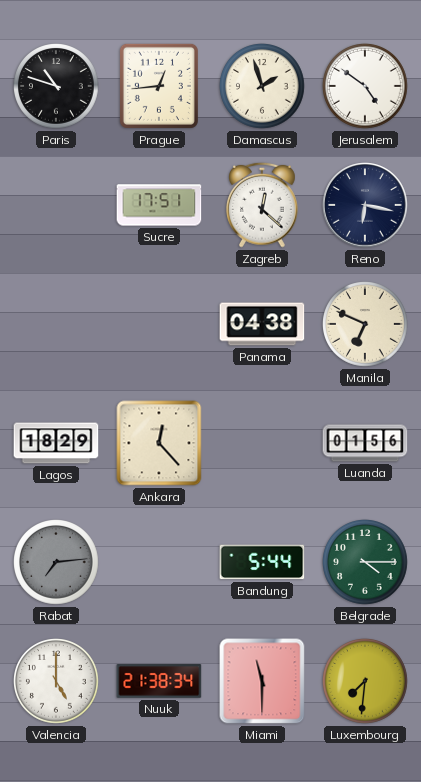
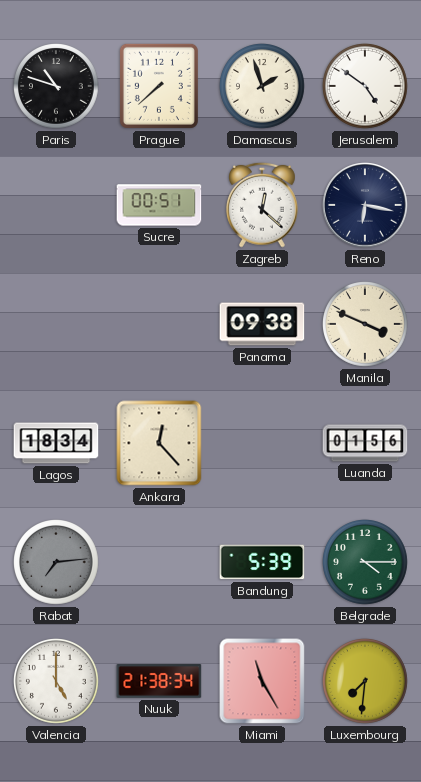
Prague: 12:44 -> 7:38
Sucre: 17:51 -> 00:51
Panama: 04:38 -> 09:38
Manila: 6:49 -> 3:49
Lagos: 18:29 -> 18:34
Bandung: 5:44 -> 5:39
Miami: 11:30 -> 11:25
